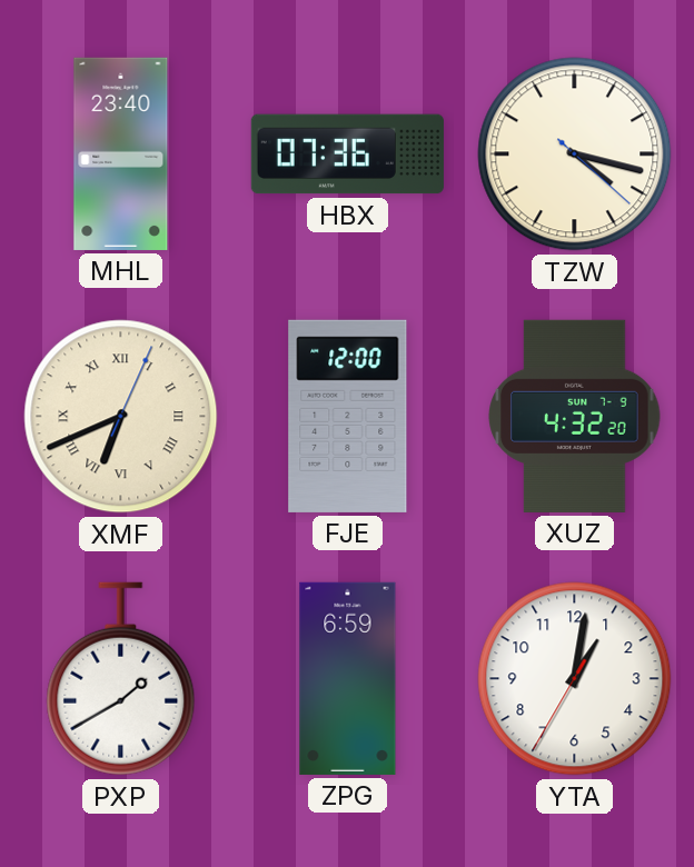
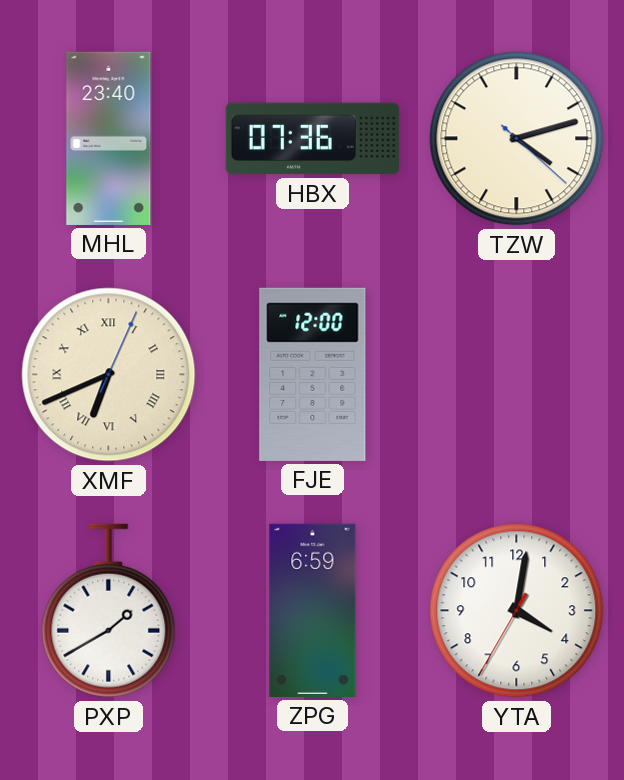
TZW: 4:17 -> 4:12
XUZ: 4:32 -> none
YTA: 1:01 -> 4:01
